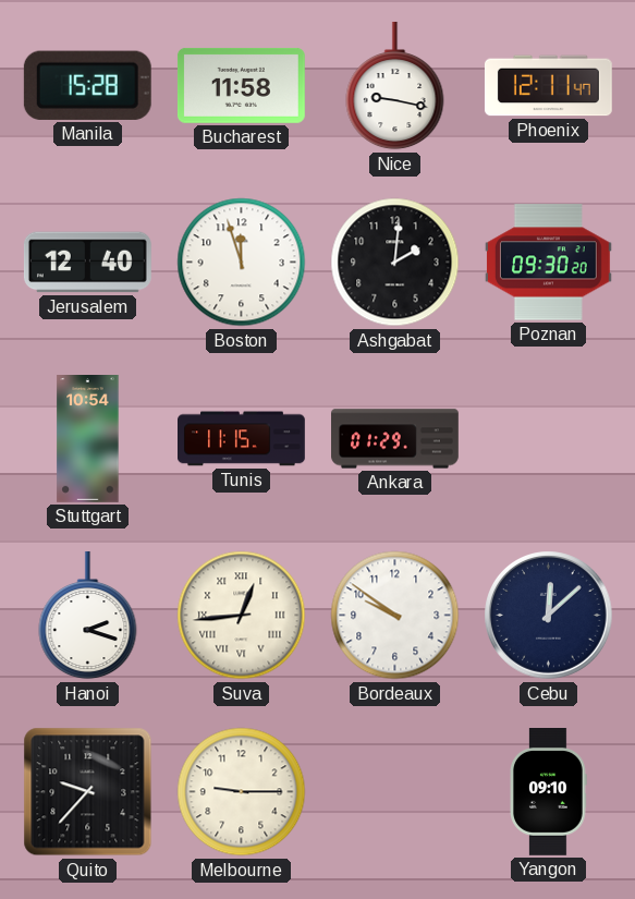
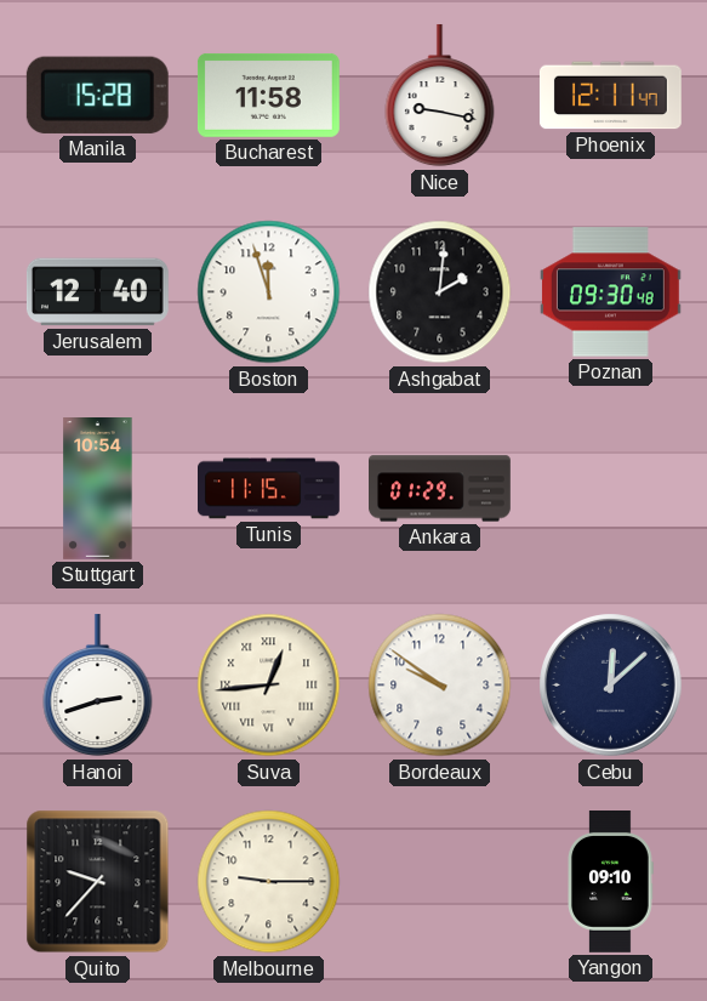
Poznan: 09:30:20 -> 09:30:48
Hanoi: 2:18 -> 2:42
